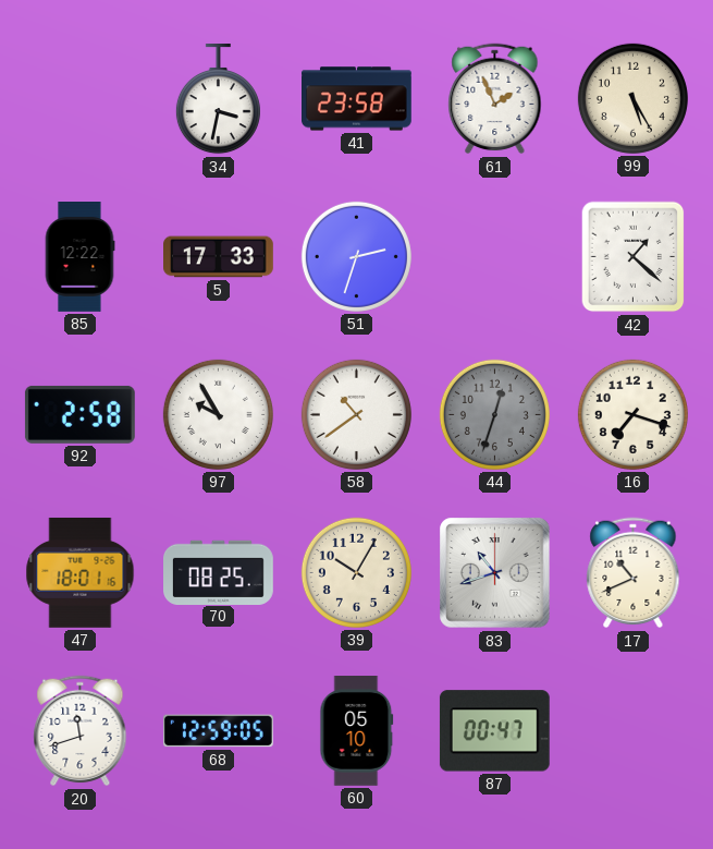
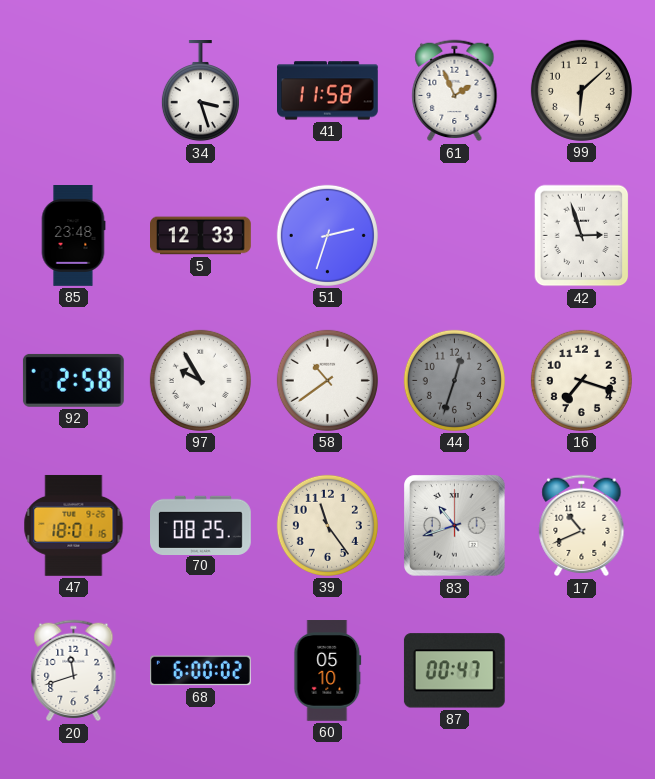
34: 3:32 -> 3:27
41: 23:58 -> 11:58
99: 5:25 -> 6:08
85: 12:22 -> 23:48
5: 17:33 -> 12:33
42: 1:22 -> 2:57
39: 10:05 -> 11:24
68: 12:59 -> 6:00
